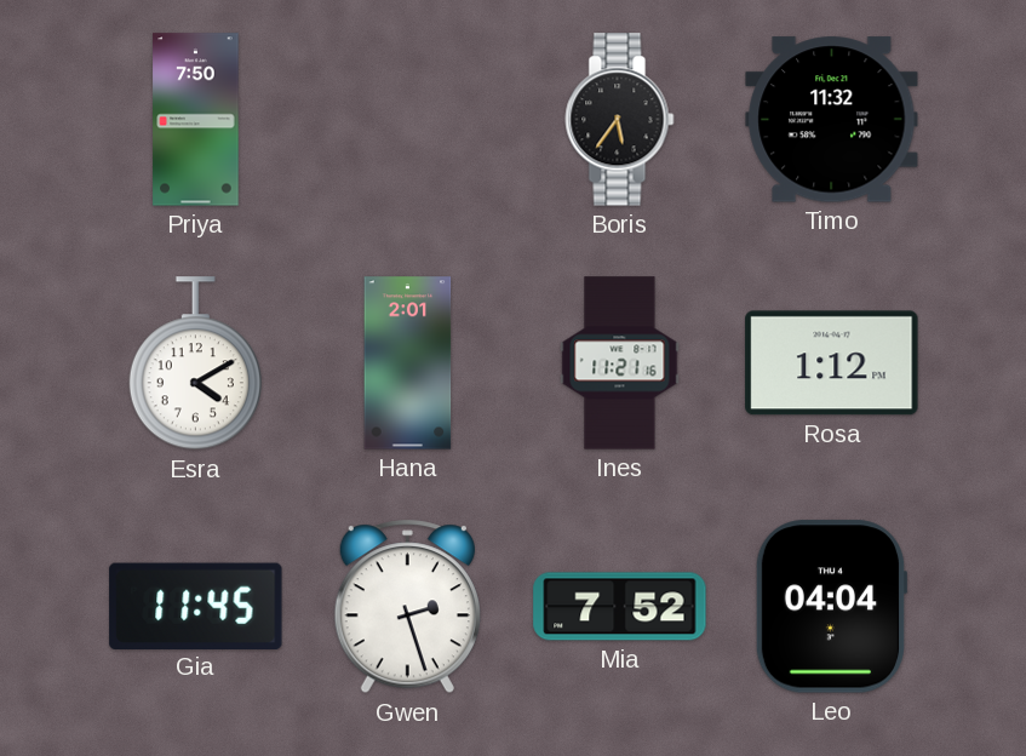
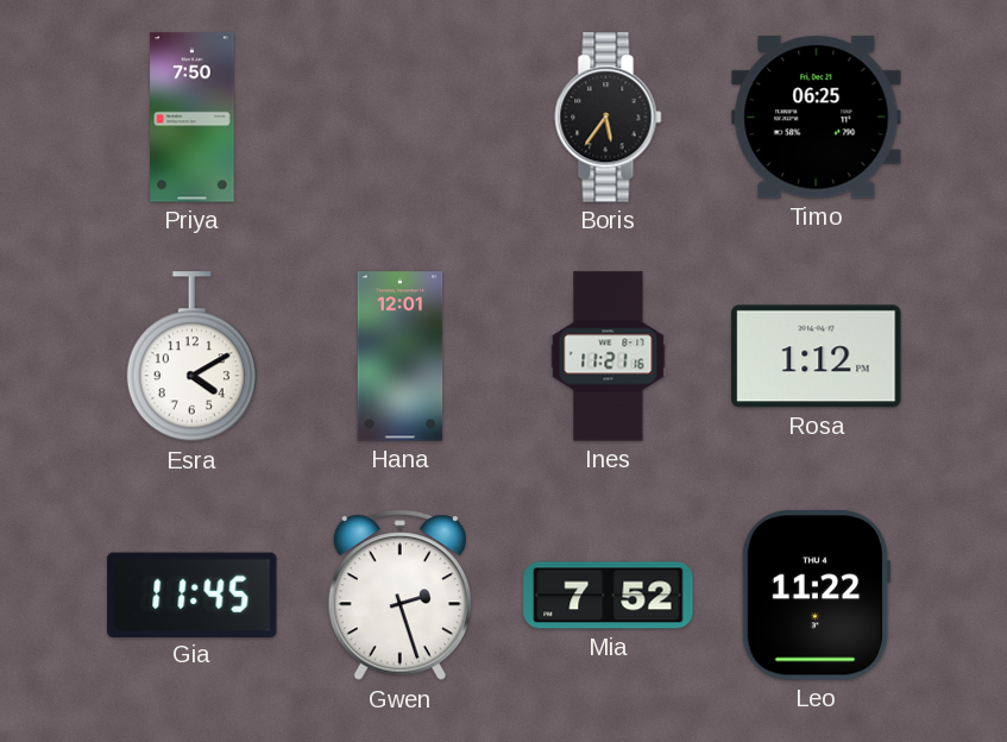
Timo: 11:32 -> 06:25
Hana: 2:01 -> 12:01
Leo: 04:04 -> 11:22
